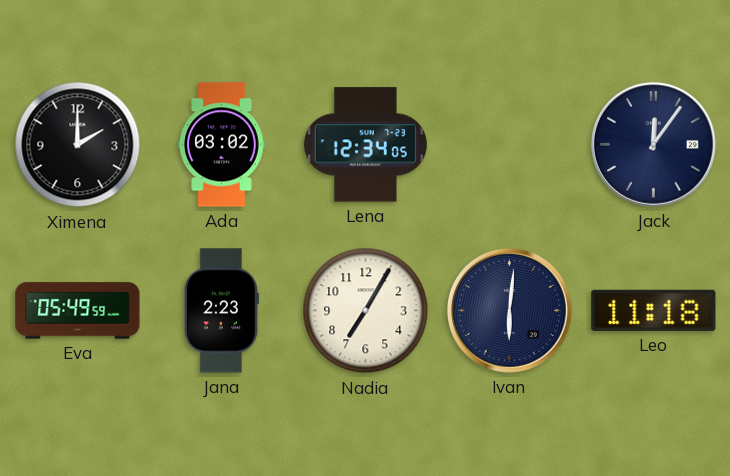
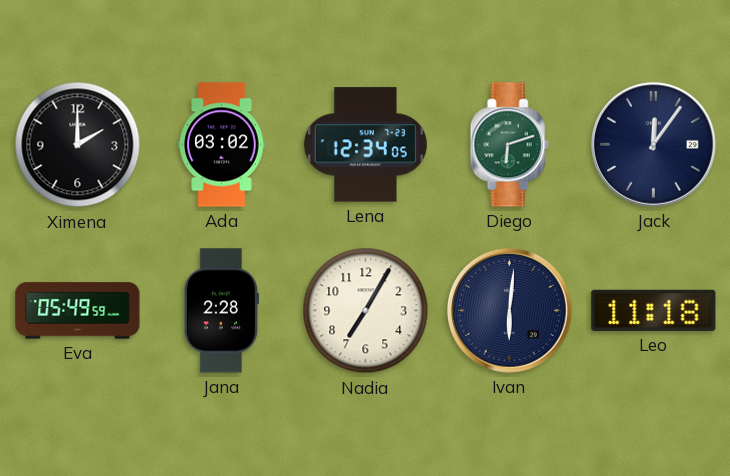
Diego: none -> 6:12
Jana: 2:23 -> 2:28
